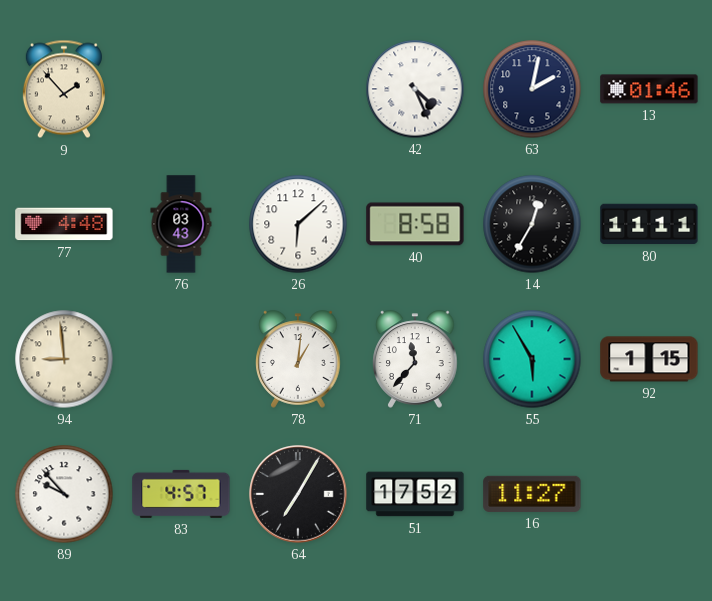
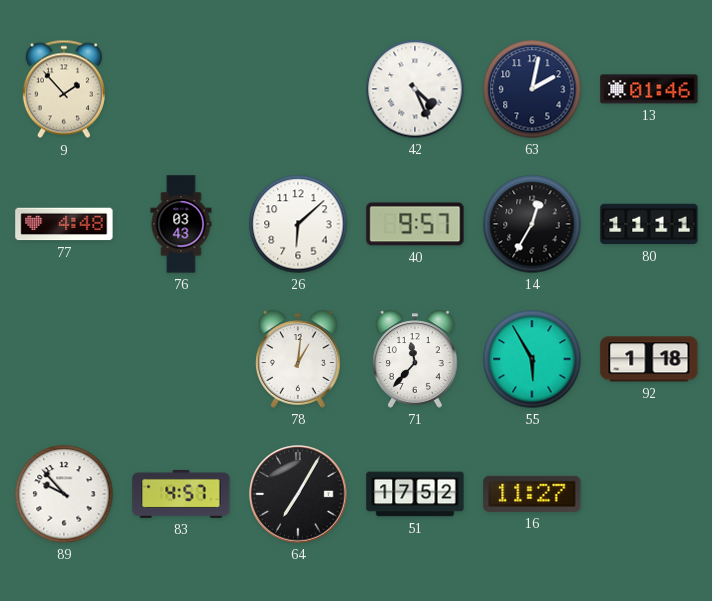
40: 8:58 -> 9:57
94: 8:59 -> none
92: 1:15 -> 1:18
